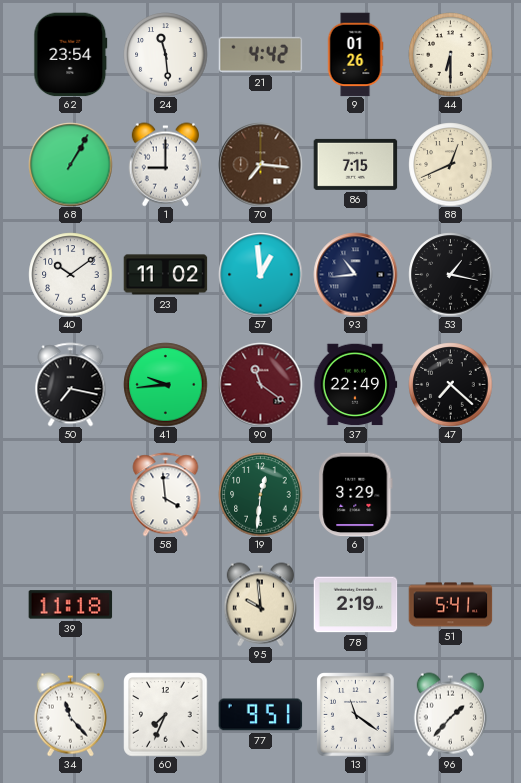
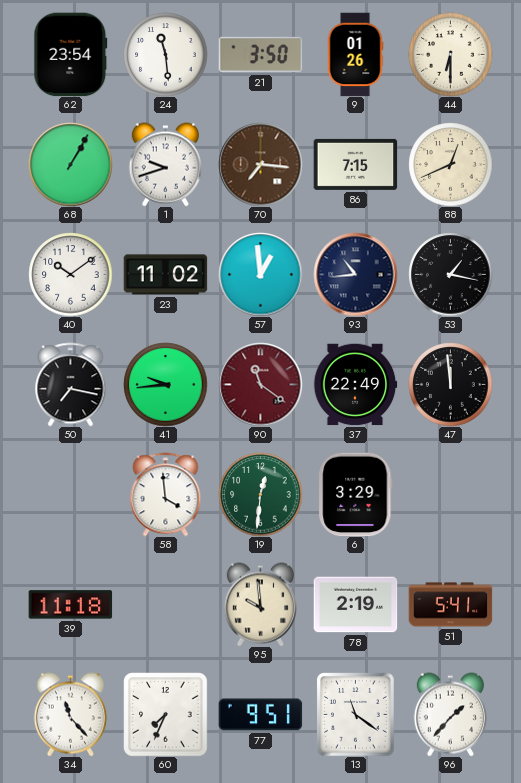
21: 4:42 -> 3:50
1: 9:00 -> 9:42
47: 7:22 -> 11:59
